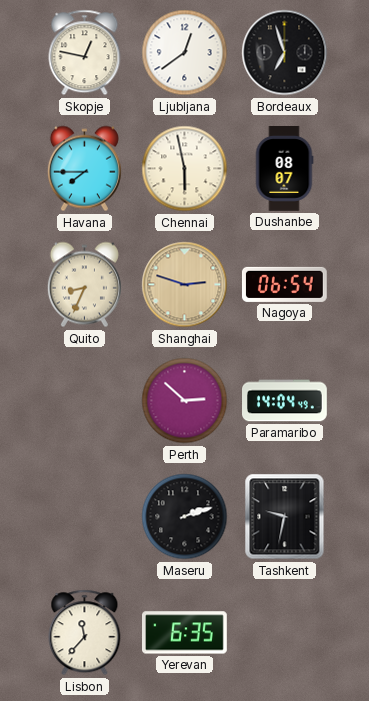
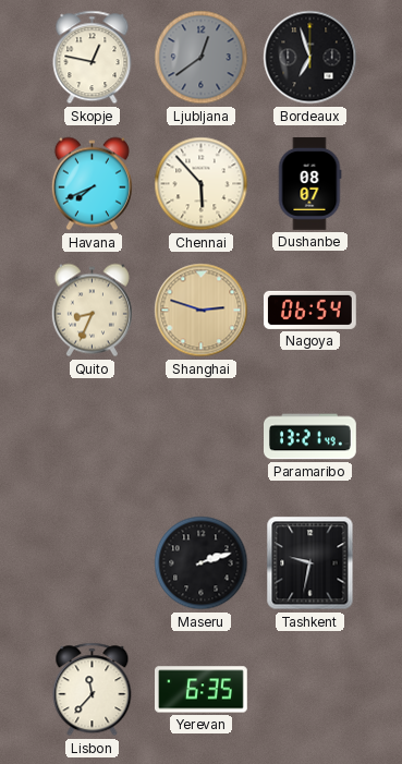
Ljubljana dial: white -> grey
Havana: 7:45 -> 7:41
Chennai: 5:58 -> 5:53
Perth: 2:52 -> none
Paramaribo: 14:04 -> 13:21
